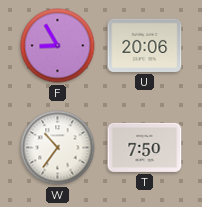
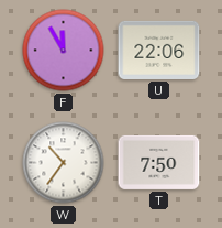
F: 8:55 -> 11:55
U: 20:06 -> 22:06
